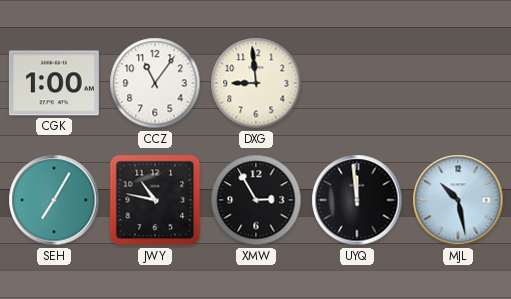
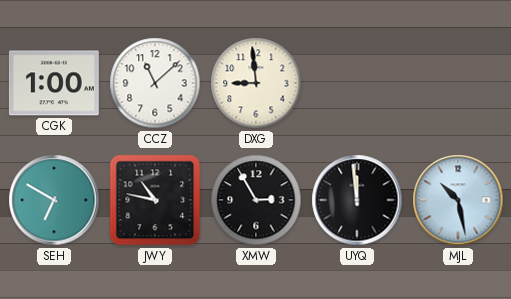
CCZ: 11:06 -> 11:08
SEH: 7:05 -> 6:50
